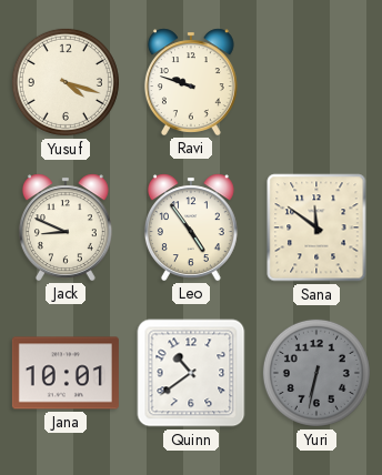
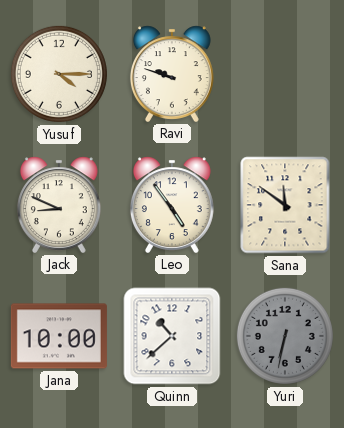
Yusuf: 4:18 -> 4:15
Jana: 10:01 -> 10:00
Quinn: 10:39 -> 10:38
